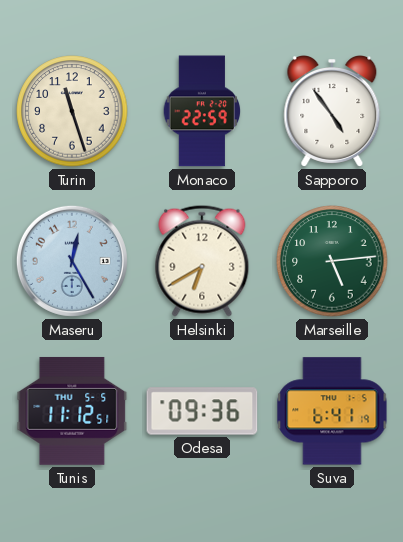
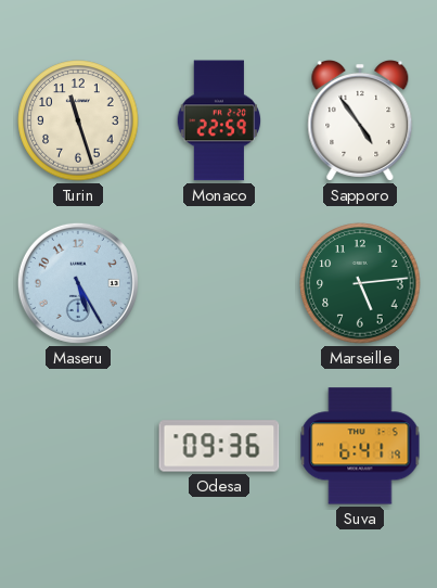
Maseru: 12:25 -> 5:25
Helsinki: 6:40 -> none
Tunis: 11:12 -> none
